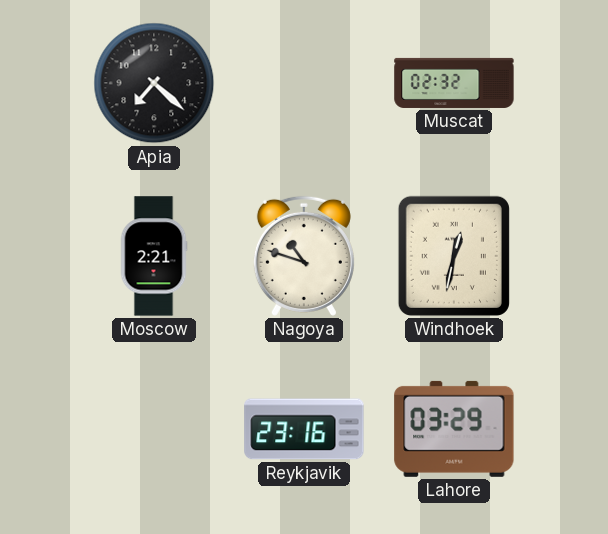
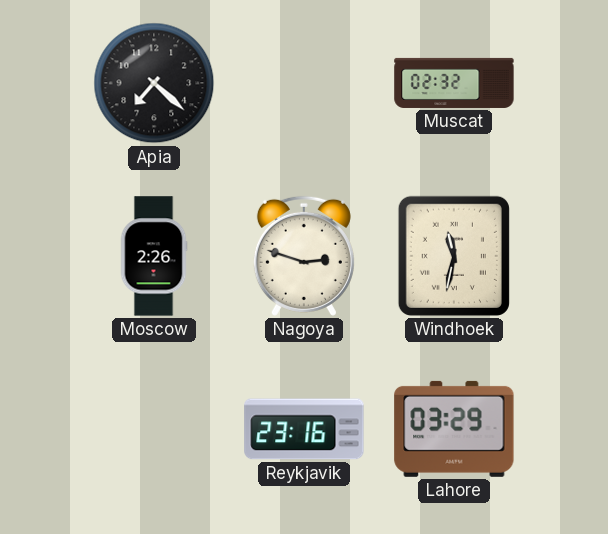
Moscow: 2:21 -> 2:26
Nagoya: 10:48 -> 2:48
Windhoek: 12:32 -> 11:32
